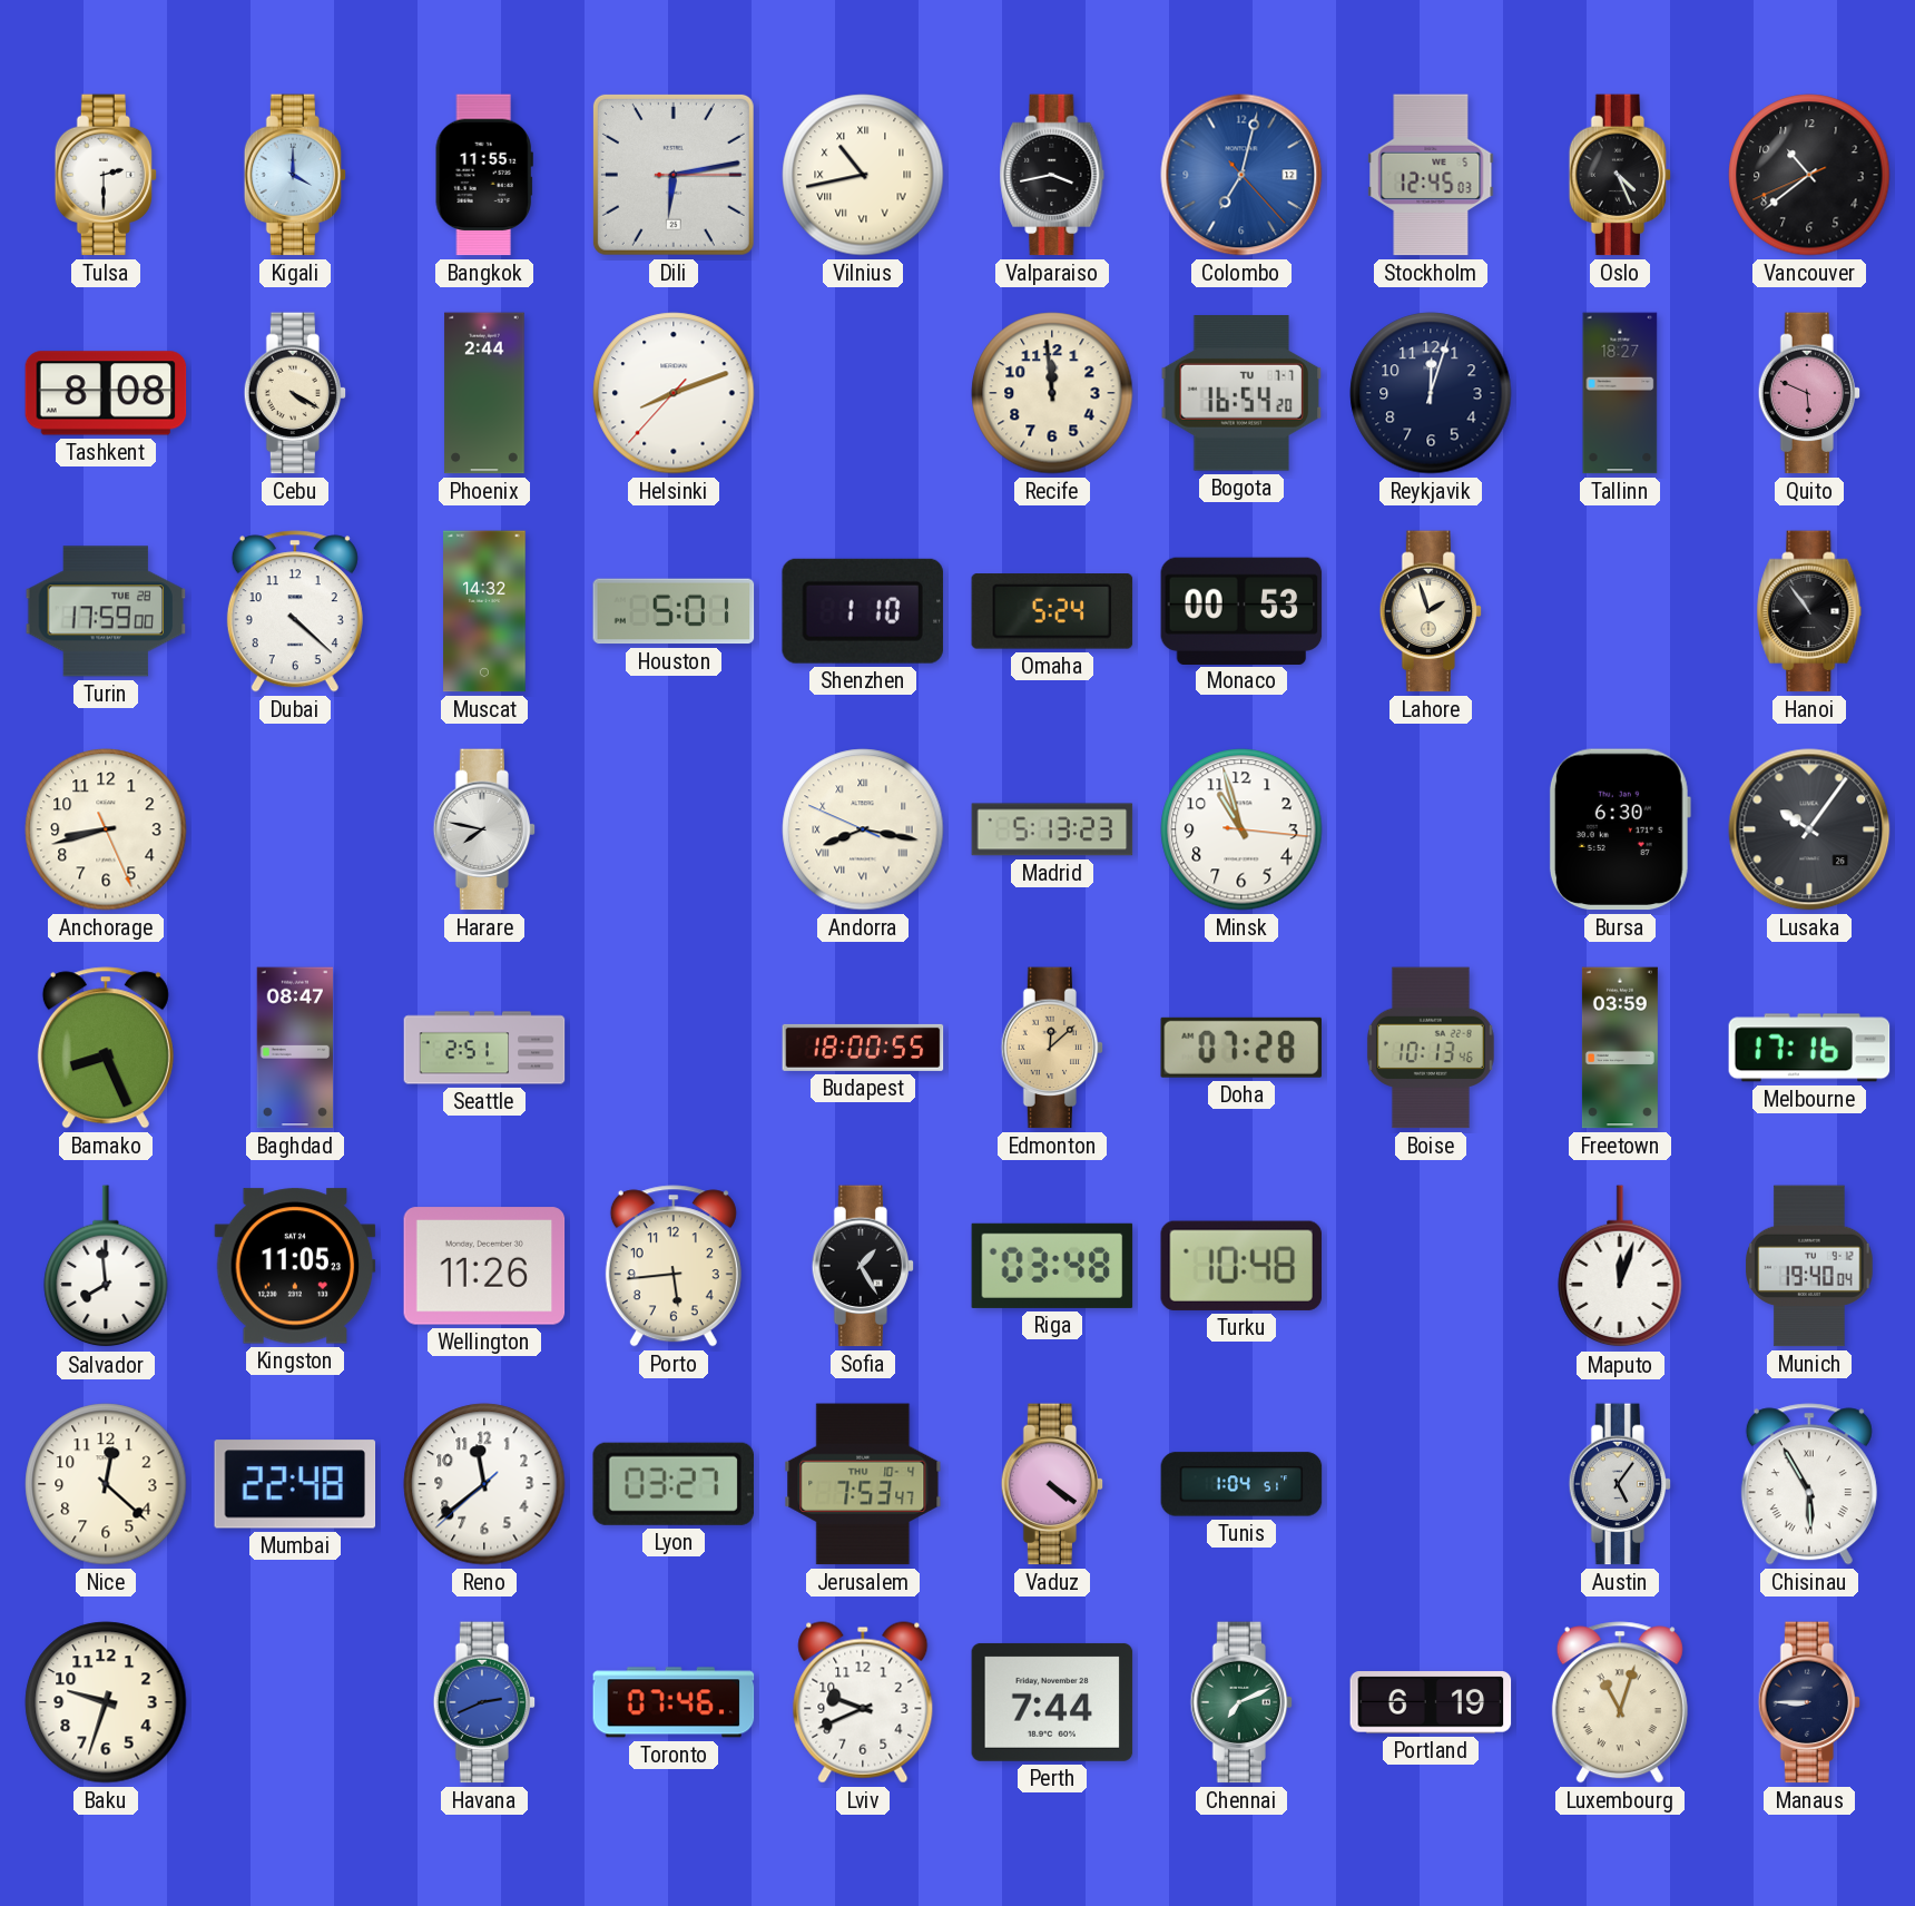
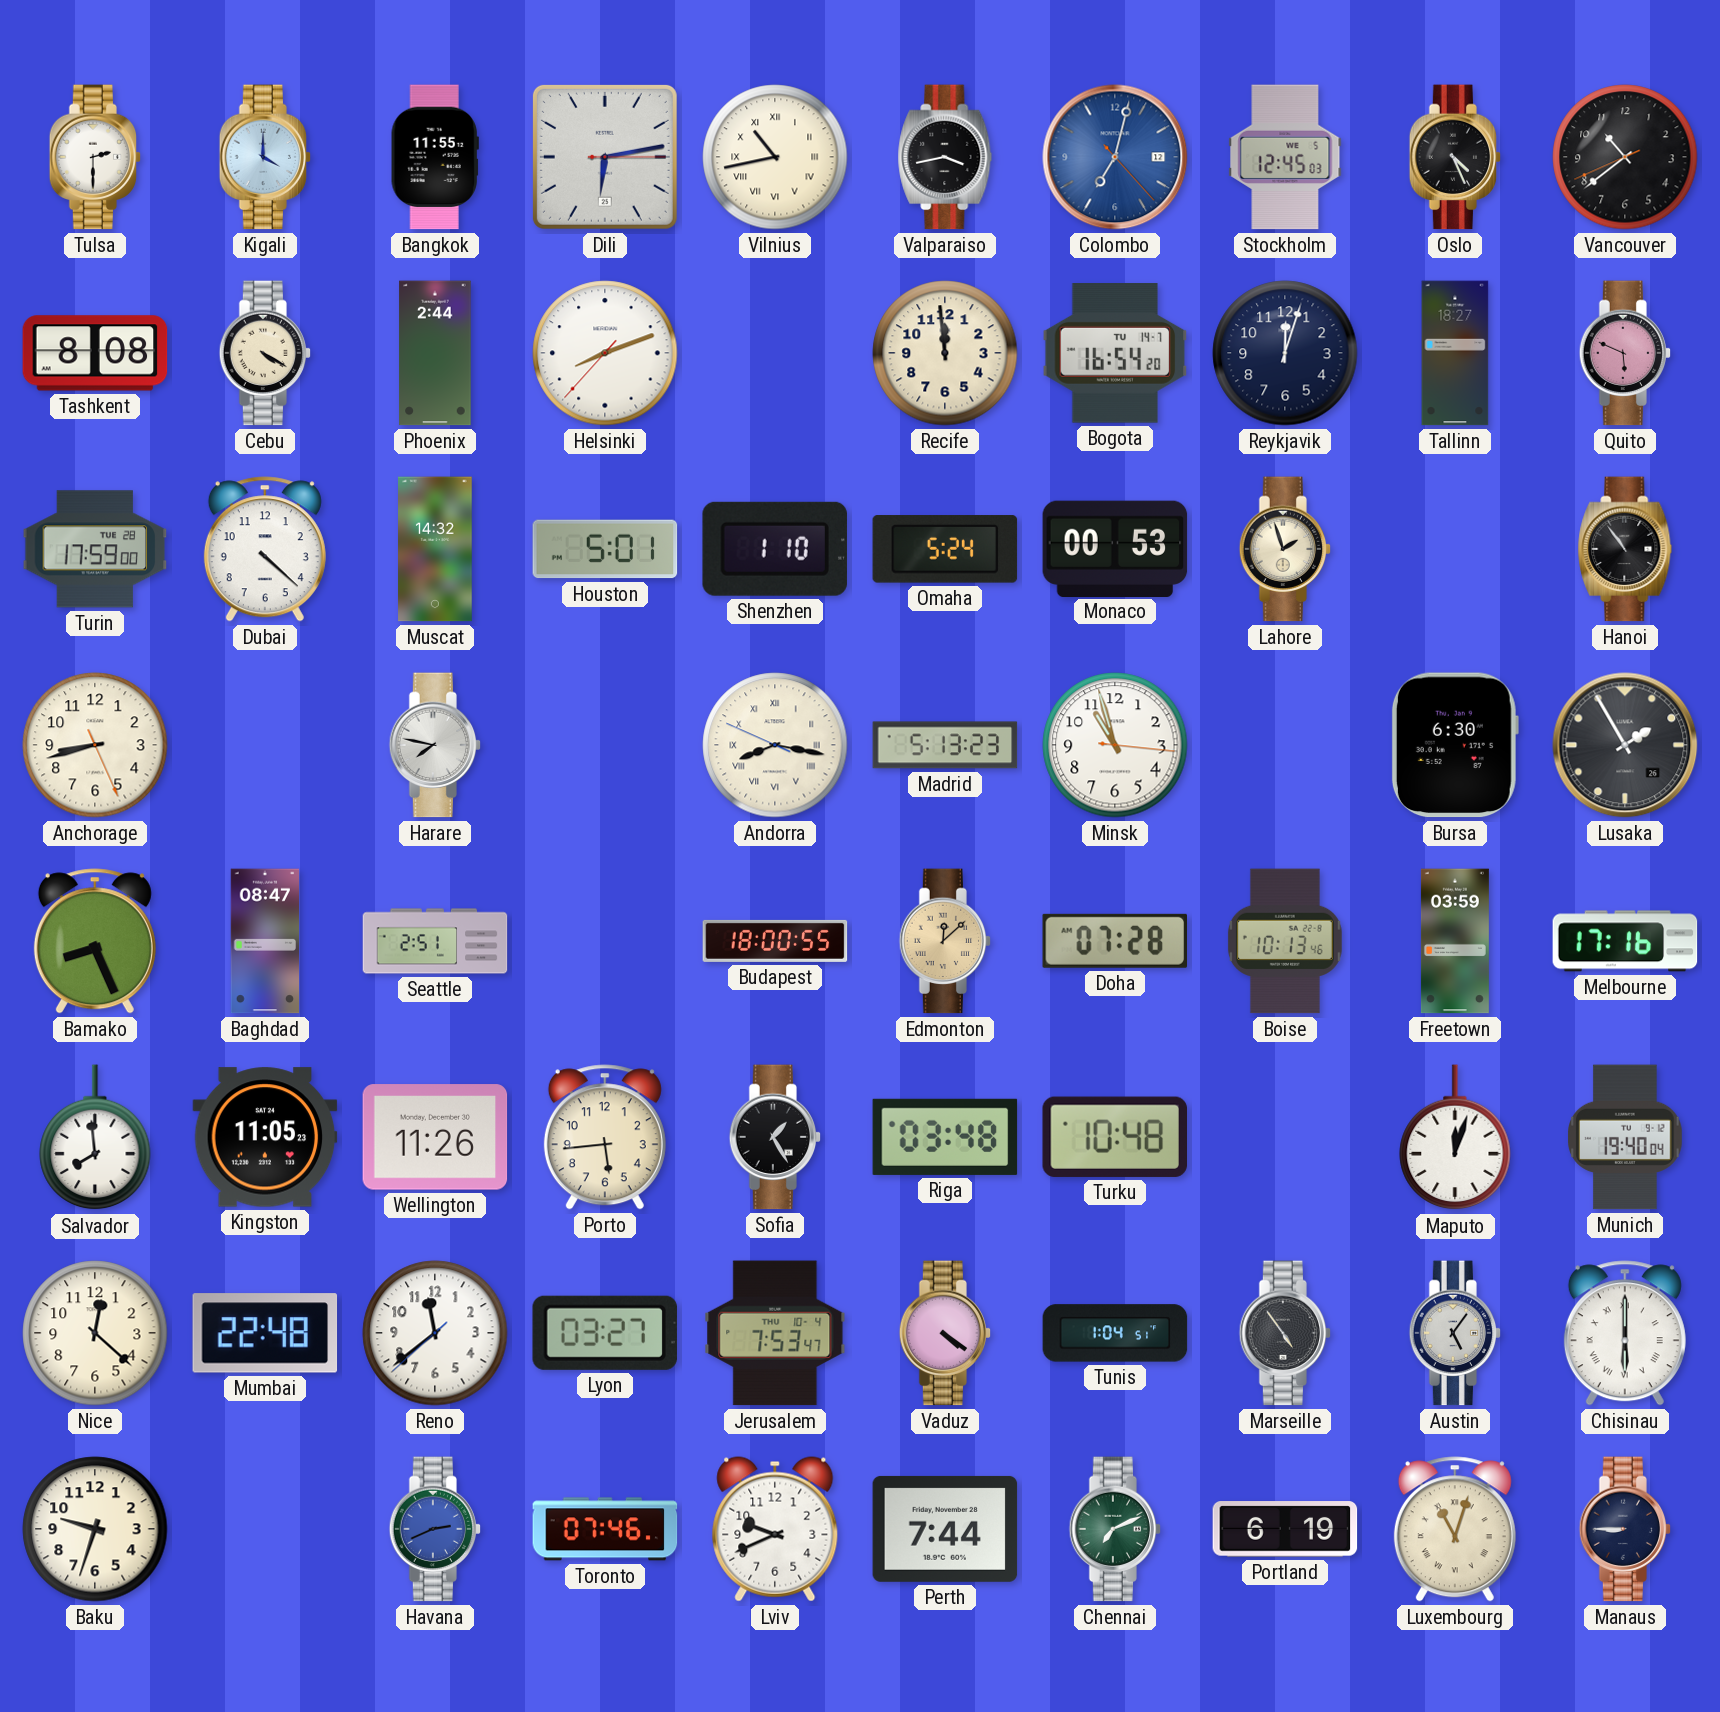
Bogota date: TU 7-7 -> TU 14-7
Lusaka: 10:06 -> 1:55
Marseille: none -> 4:54
Chisinau: 5:55 -> 6:00
